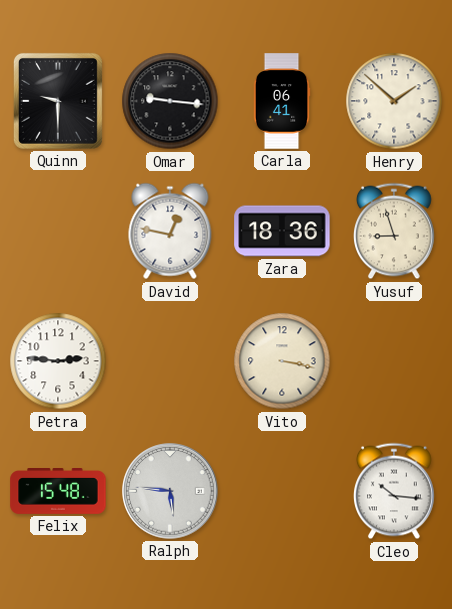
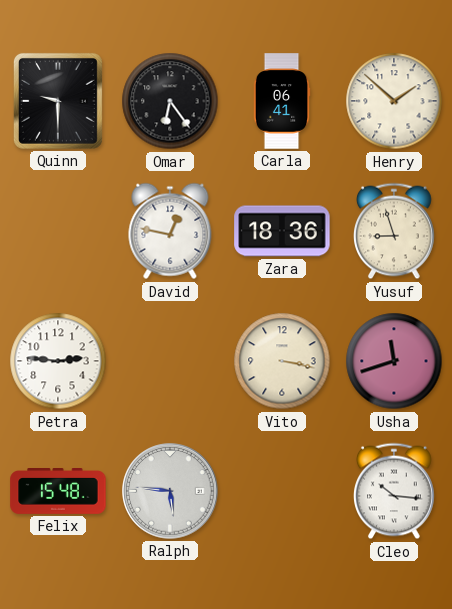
Omar: 9:16 -> 6:24
Usha: none -> 11:42
